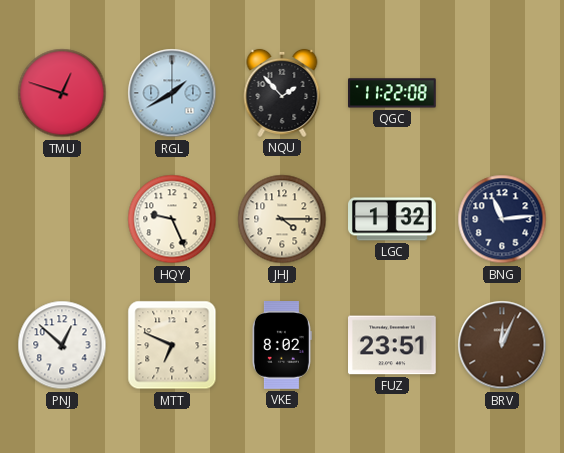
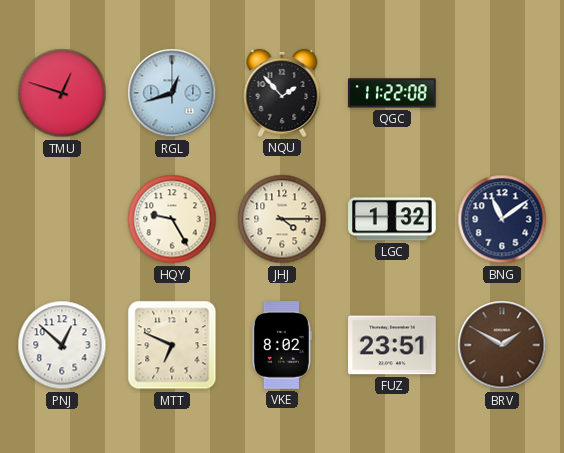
RGL: 1:40 -> 12:42
HQY: 9:26 -> 9:25
BNG: 11:14 -> 11:09
BRV: 12:04 -> 1:50
